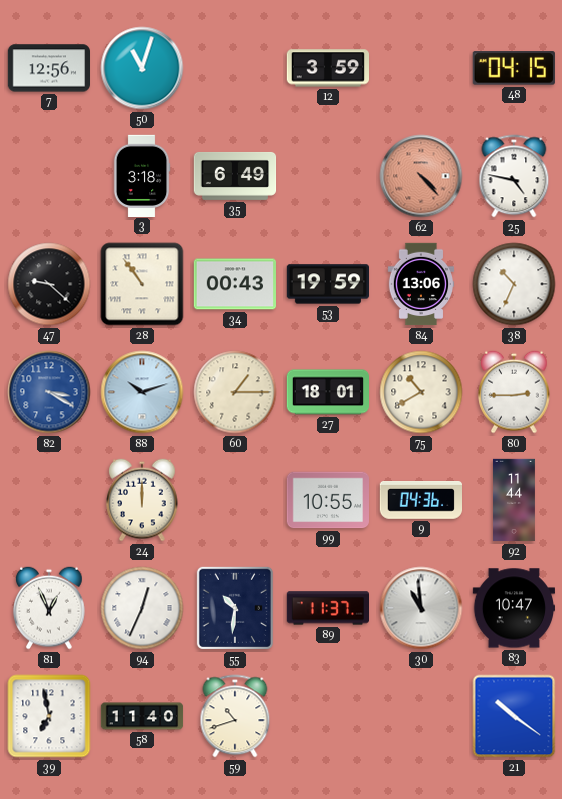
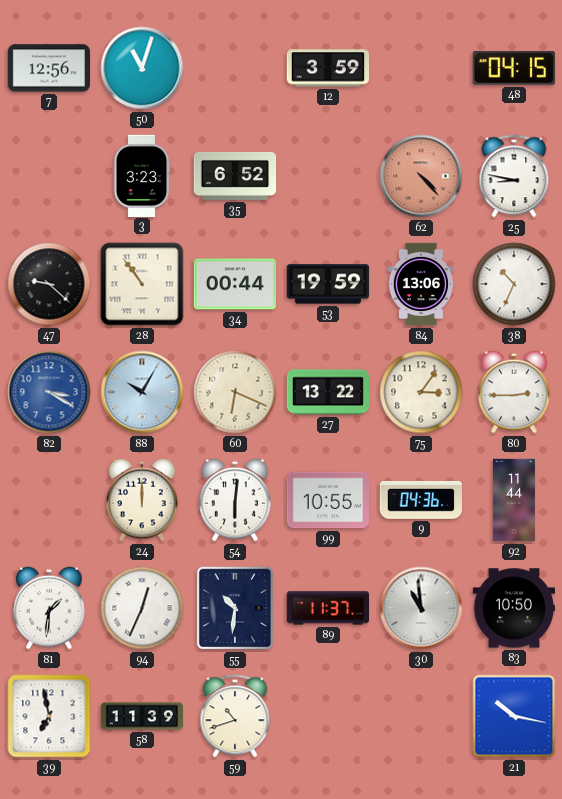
3: 3:18 -> 3:23
35: 6:49 -> 6:52
25: 4:47 -> 8:47
34: 00:43 -> 00:44
88: 10:12 -> 10:05
60: 1:15 -> 6:19
27: 18:01 -> 13:22
75: 10:40 -> 3:06
54: none -> 6:01
81: 12:56 -> 1:31
83: 10:47 -> 10:50
58: 11:40 -> 11:39
21: 10:21 -> 10:17
